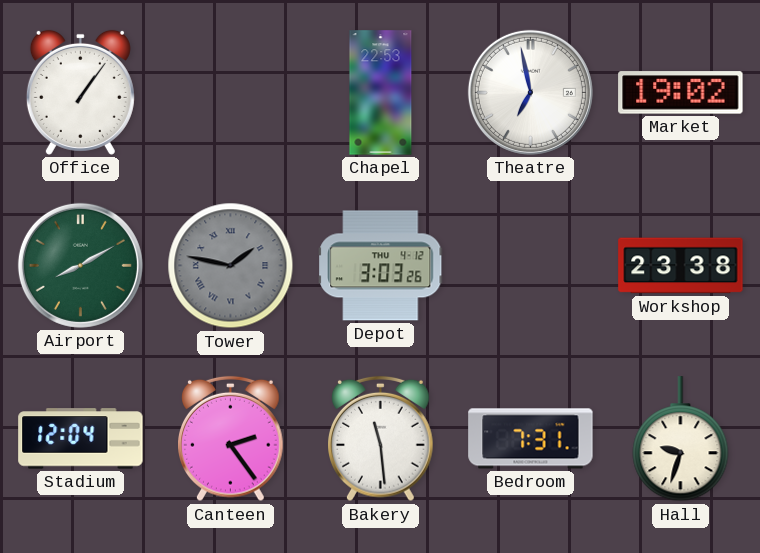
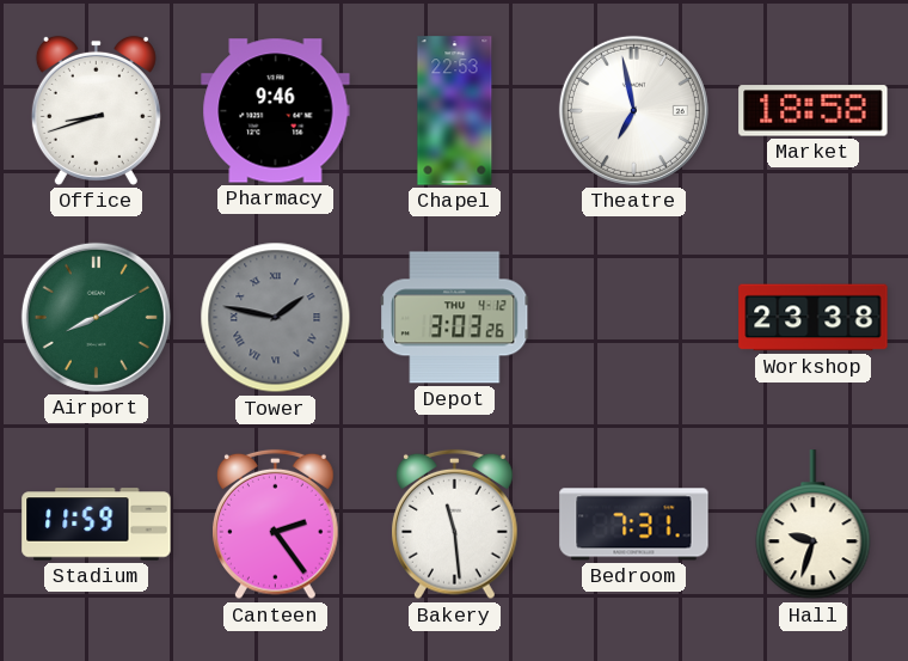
Office: 1:06 -> 8:42
Pharmacy: none -> 9:46
Market: 19:02 -> 18:58
Stadium: 12:04 -> 11:59
